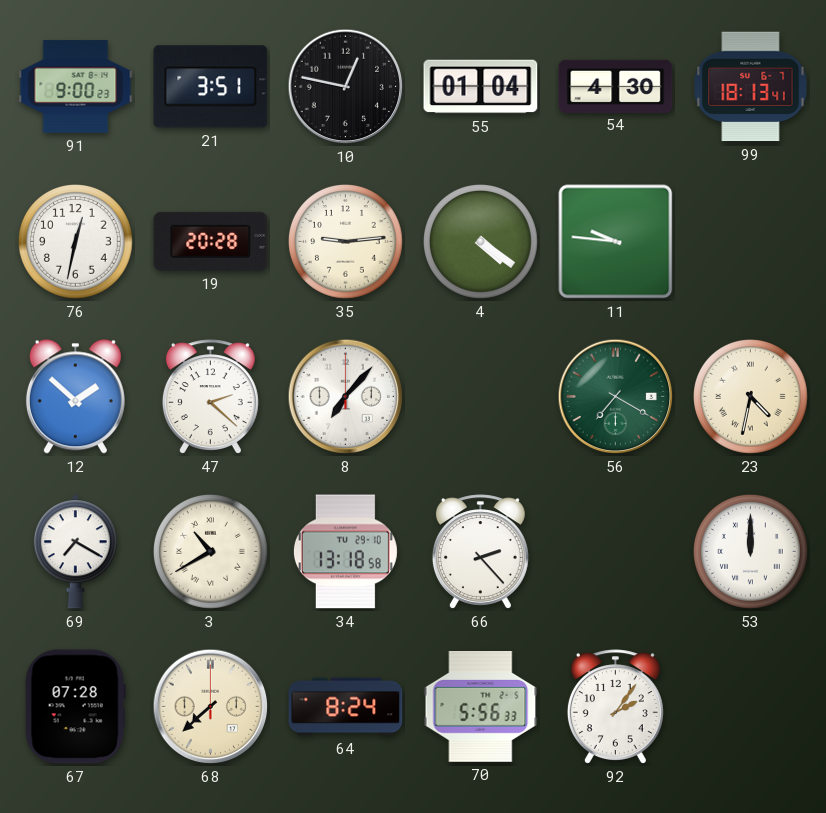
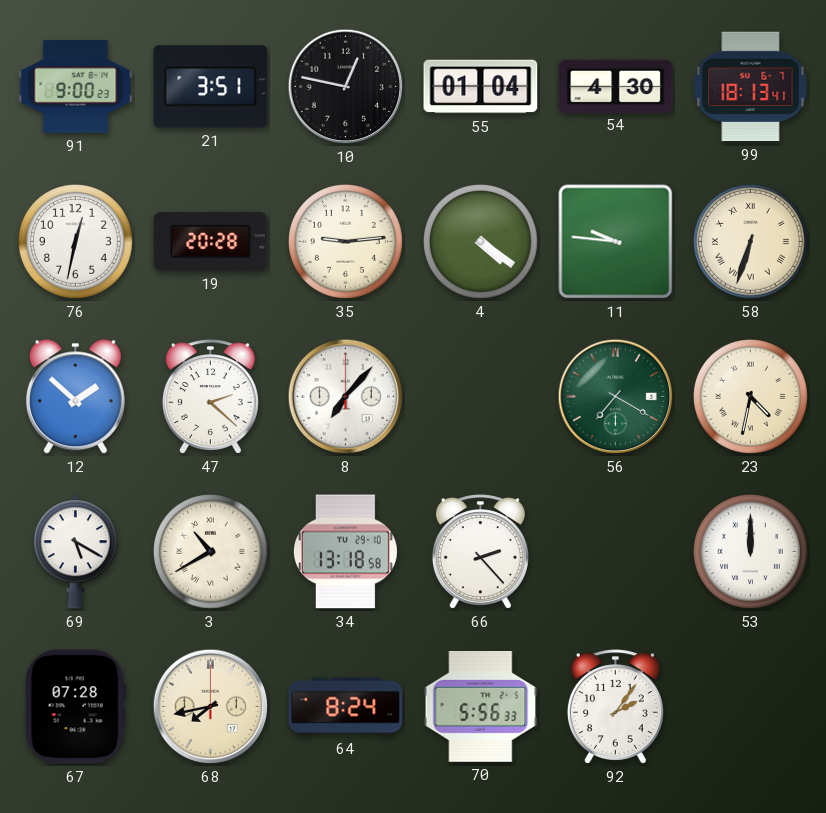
58: none -> 6:33
69: 7:20 -> 5:20
68: 7:38 -> 7:43
